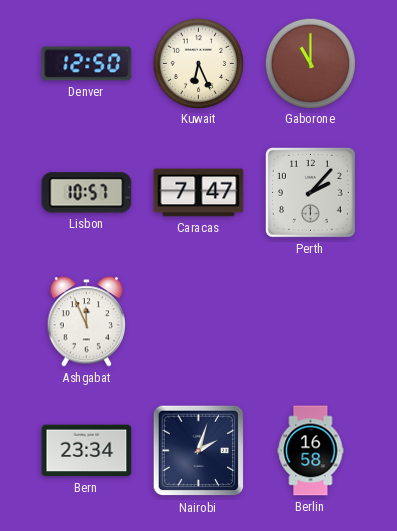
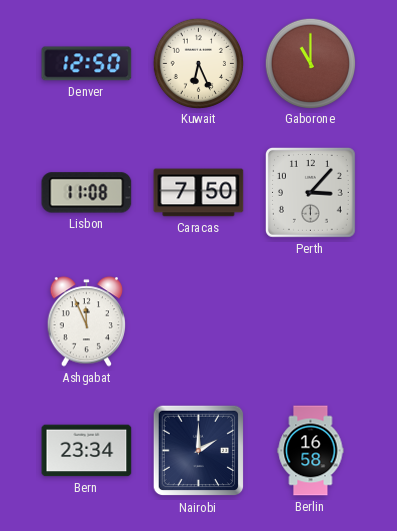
Lisbon: 10:57 -> 11:08
Caracas: 7:47 -> 7:50
Perth: 2:07 -> 3:07
Nairobi: 2:03 -> 2:00
